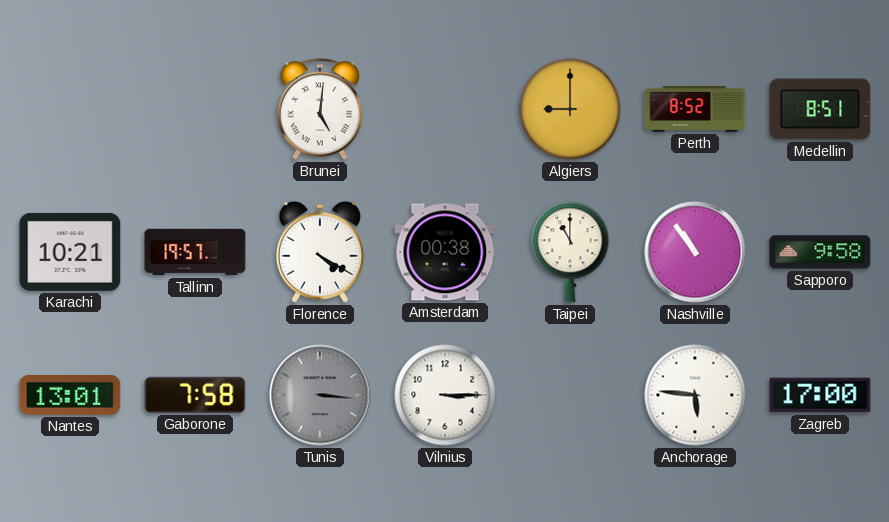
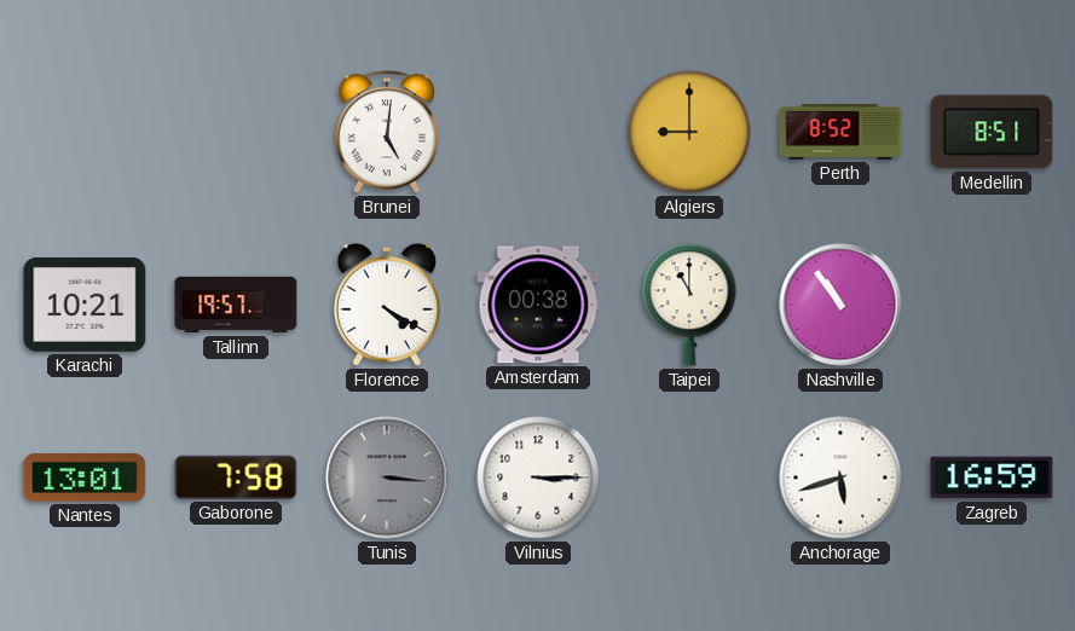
Sapporo: 9:58 -> none
Anchorage: 5:46 -> 5:42
Zagreb: 17:00 -> 16:59
